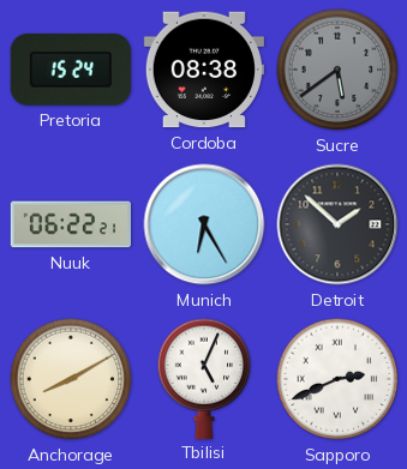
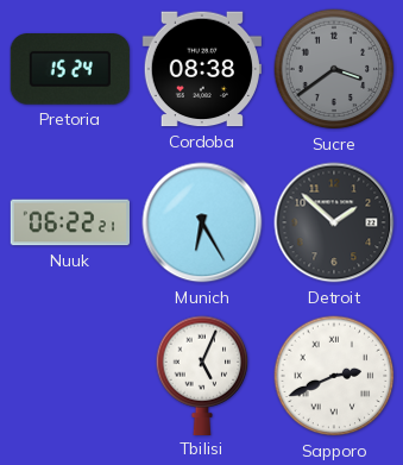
Sucre: 5:39 -> 3:39
Anchorage: 8:10 -> none
